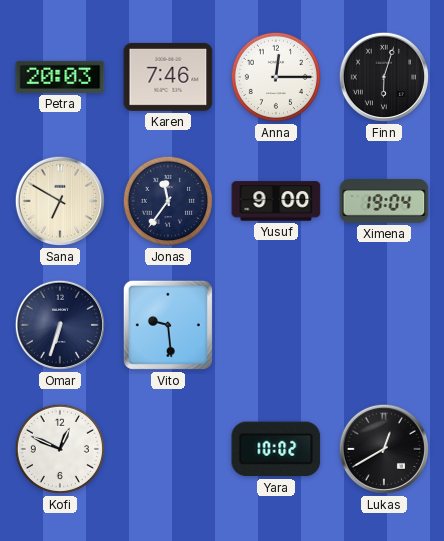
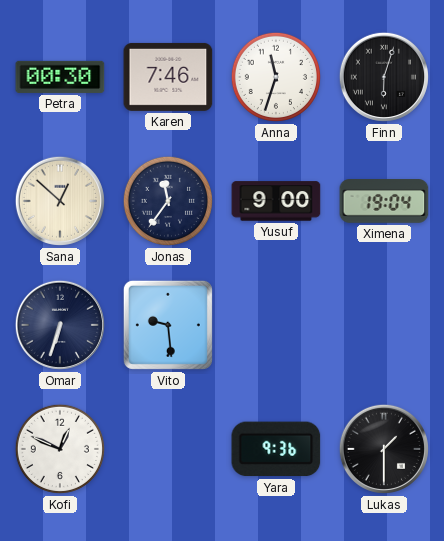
Petra: 20:03 -> 00:30
Anna: 12:15 -> 11:33
Sana: 6:50 -> 12:52
Yara: 10:02 -> 9:36
Lukas: 12:40 -> 1:30
